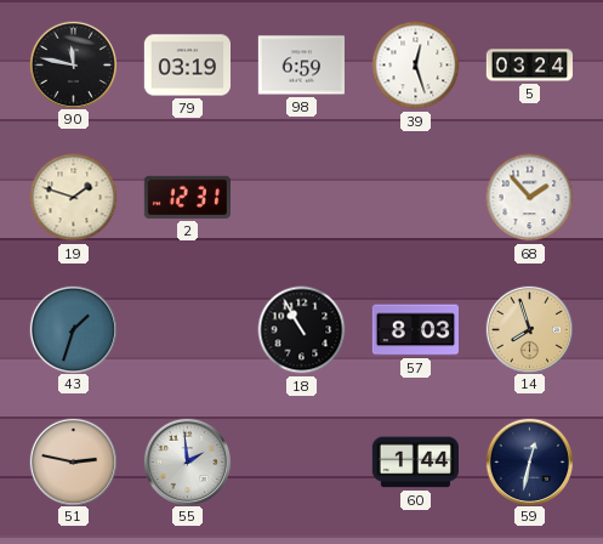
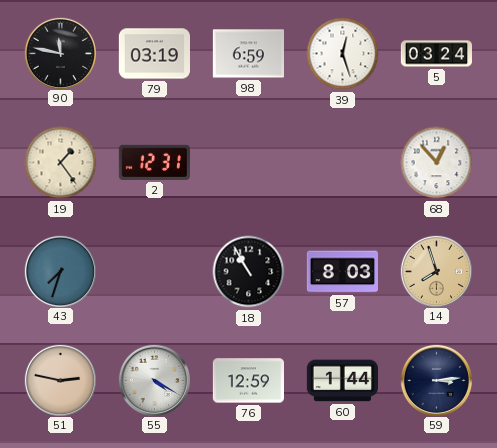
19: 1:48 -> 1:24
68: 1:53 -> 12:53
43: 1:33 -> 7:33
55: 1:59 -> 4:20
76: none -> 12:59
59: 12:32 -> 3:14
